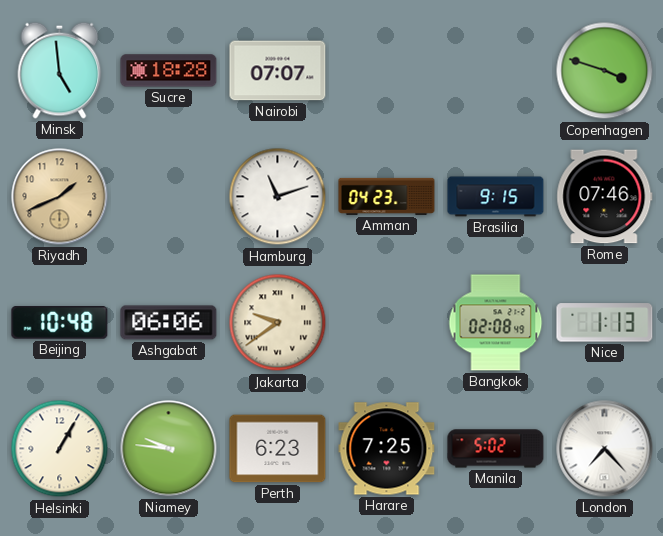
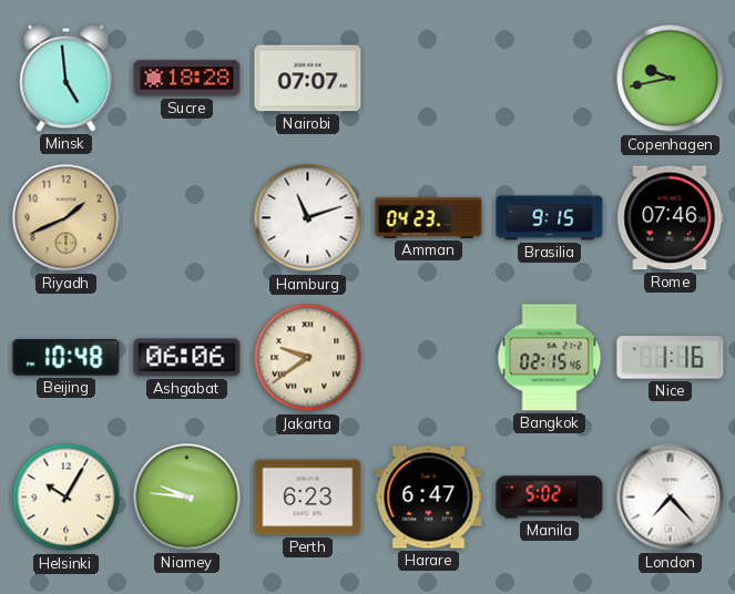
Copenhagen: 3:48 -> 9:43
Bangkok: 02:08 -> 02:15
Nice: 1:13 -> 1:16
Helsinki: 1:05 -> 10:05
Harare: 7:25 -> 6:47
